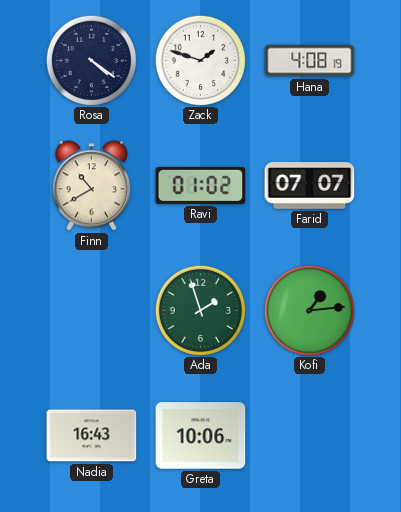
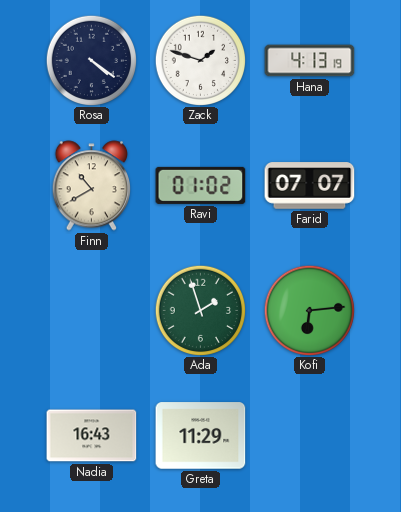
Hana: 4:08 -> 4:13
Kofi: 1:14 -> 6:14
Greta: 10:06 -> 11:29
